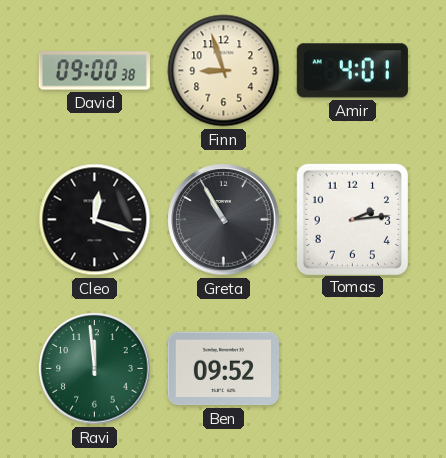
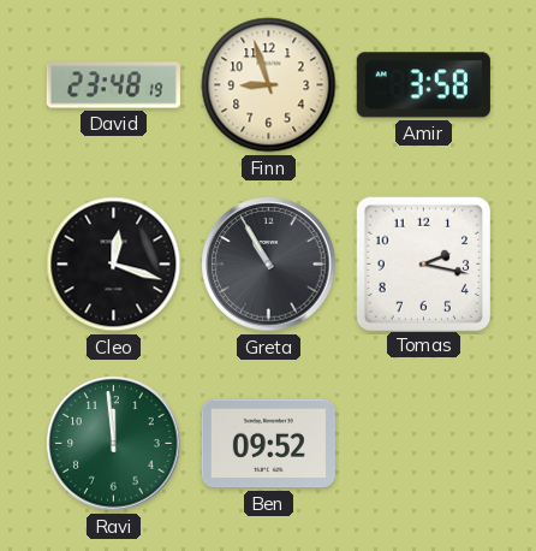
David: 09:00 -> 23:48
Amir: 4:01 -> 3:58
Tomas: 2:14 -> 2:17
